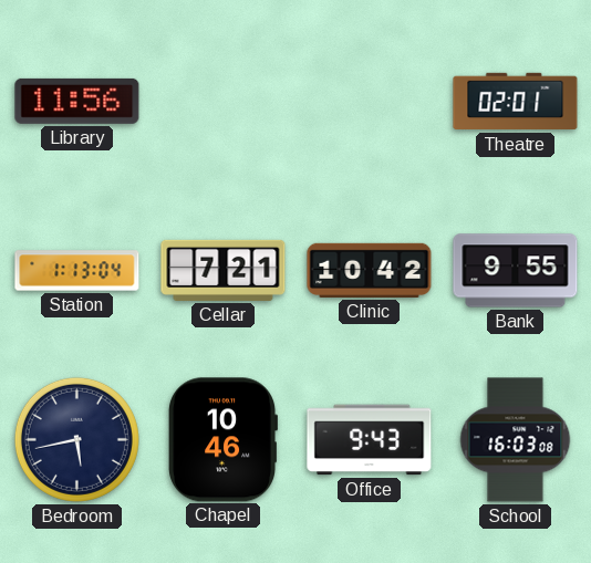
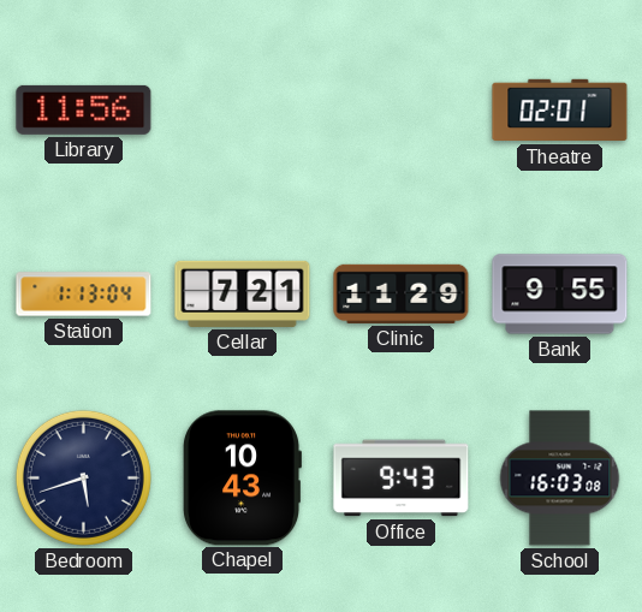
Clinic: 10:42 -> 11:29
Bedroom: 5:43 -> 5:42
Chapel: 10:46 -> 10:43
